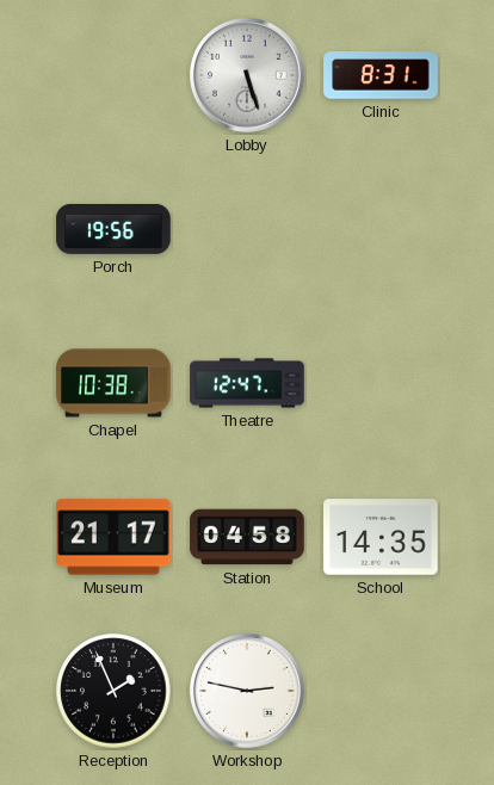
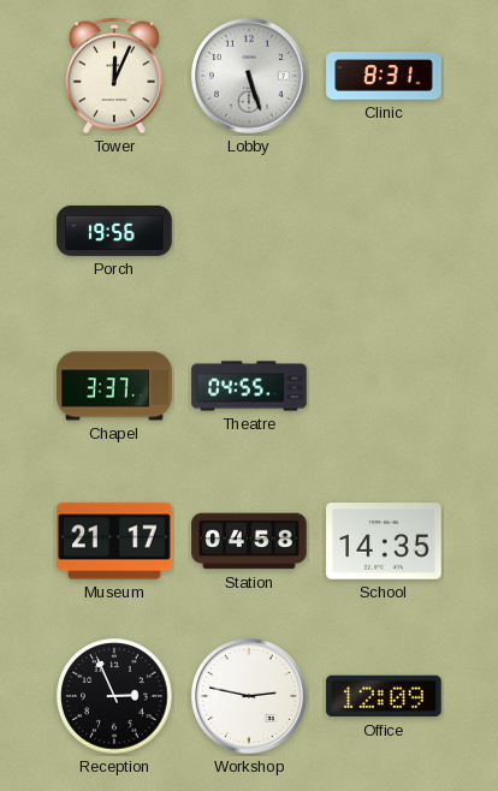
Tower: none -> 12:04
Chapel: 10:38 -> 3:37
Theatre: 12:47 -> 04:55
Reception: 1:56 -> 2:56
Office: none -> 12:09
